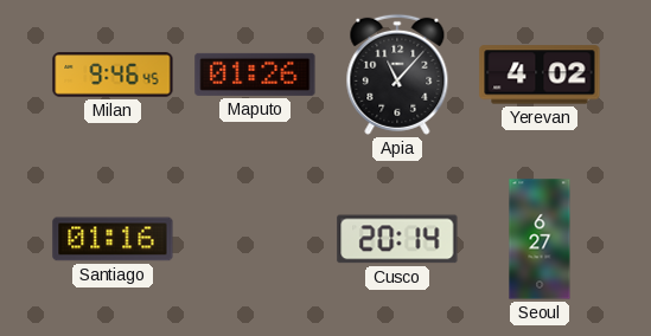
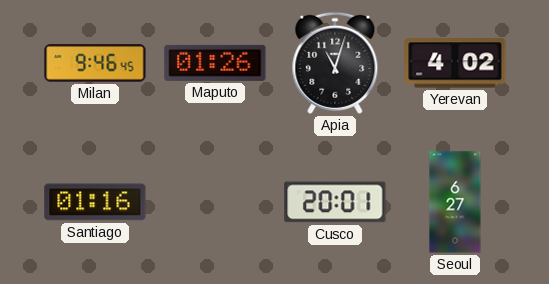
Apia: 11:07 -> 11:03
Cusco: 20:14 -> 20:01
